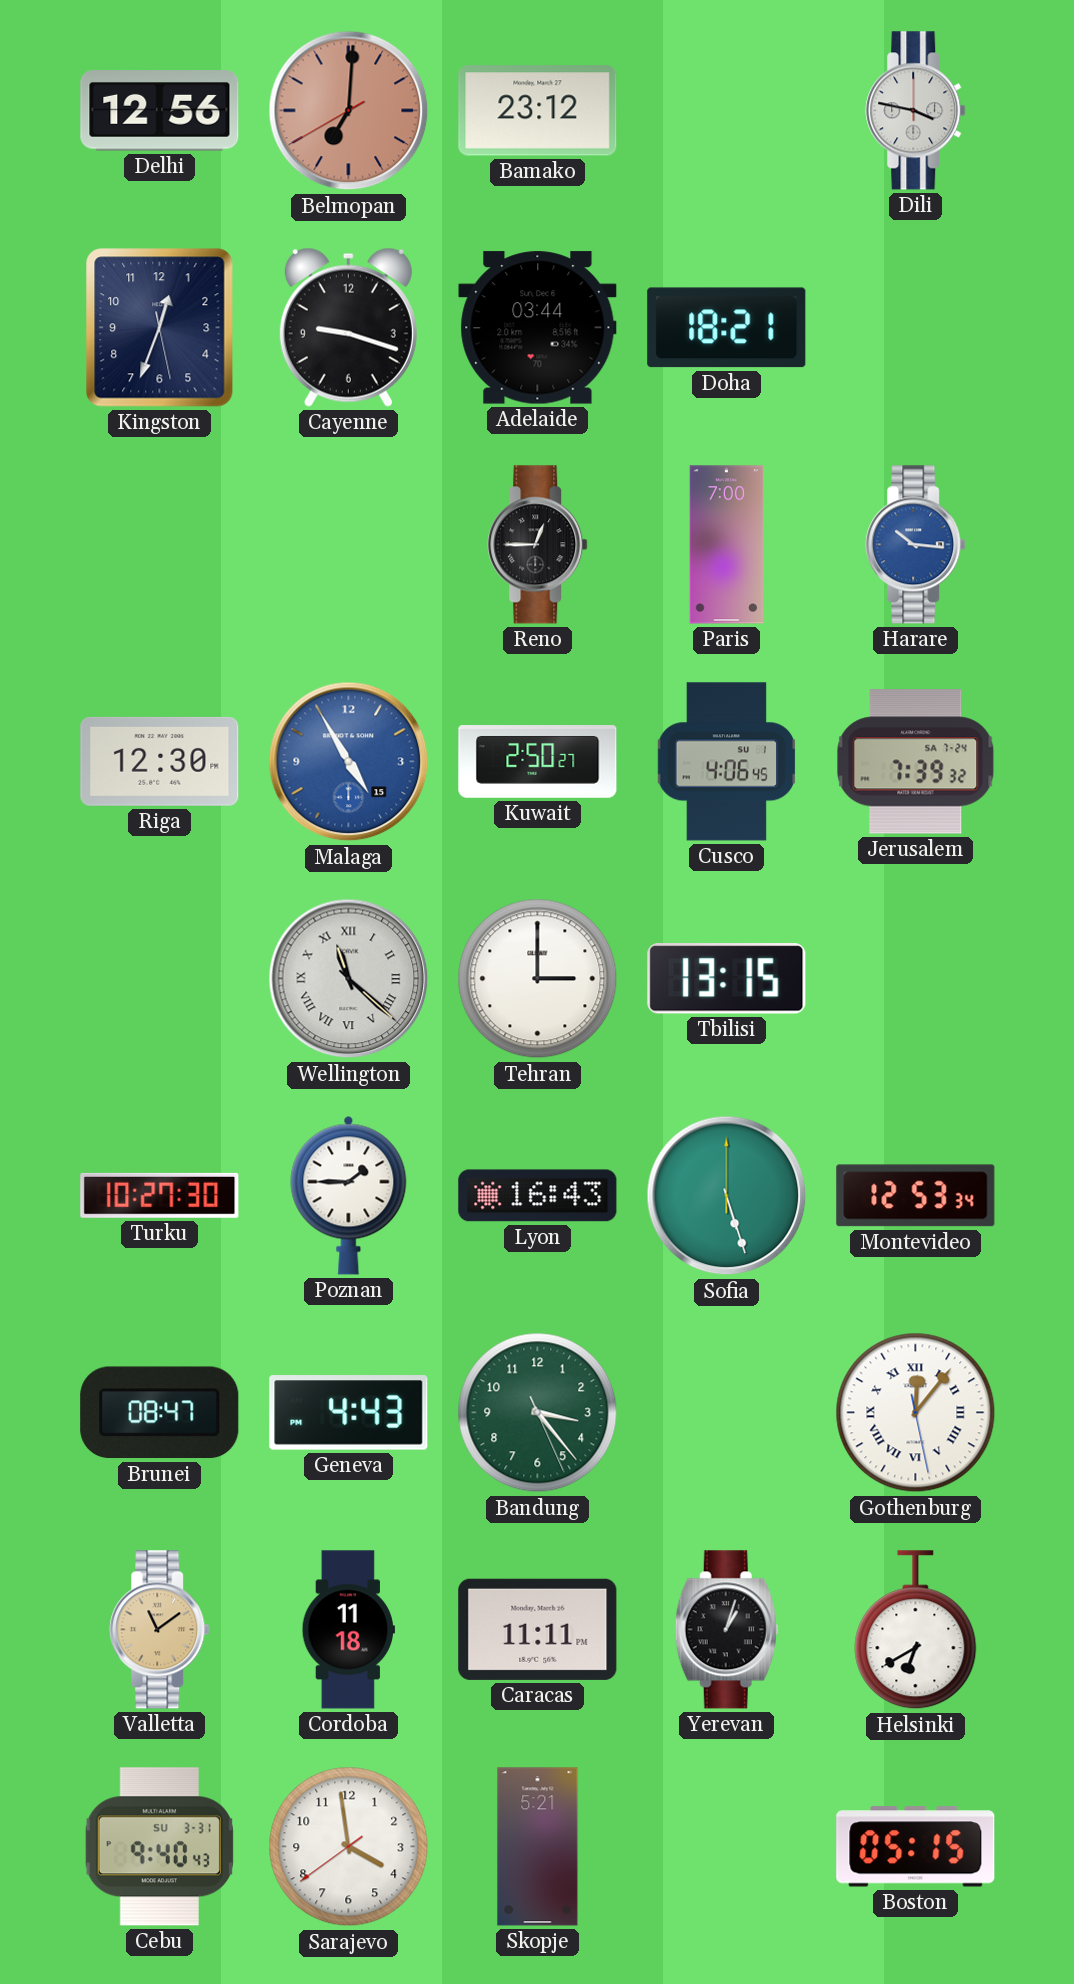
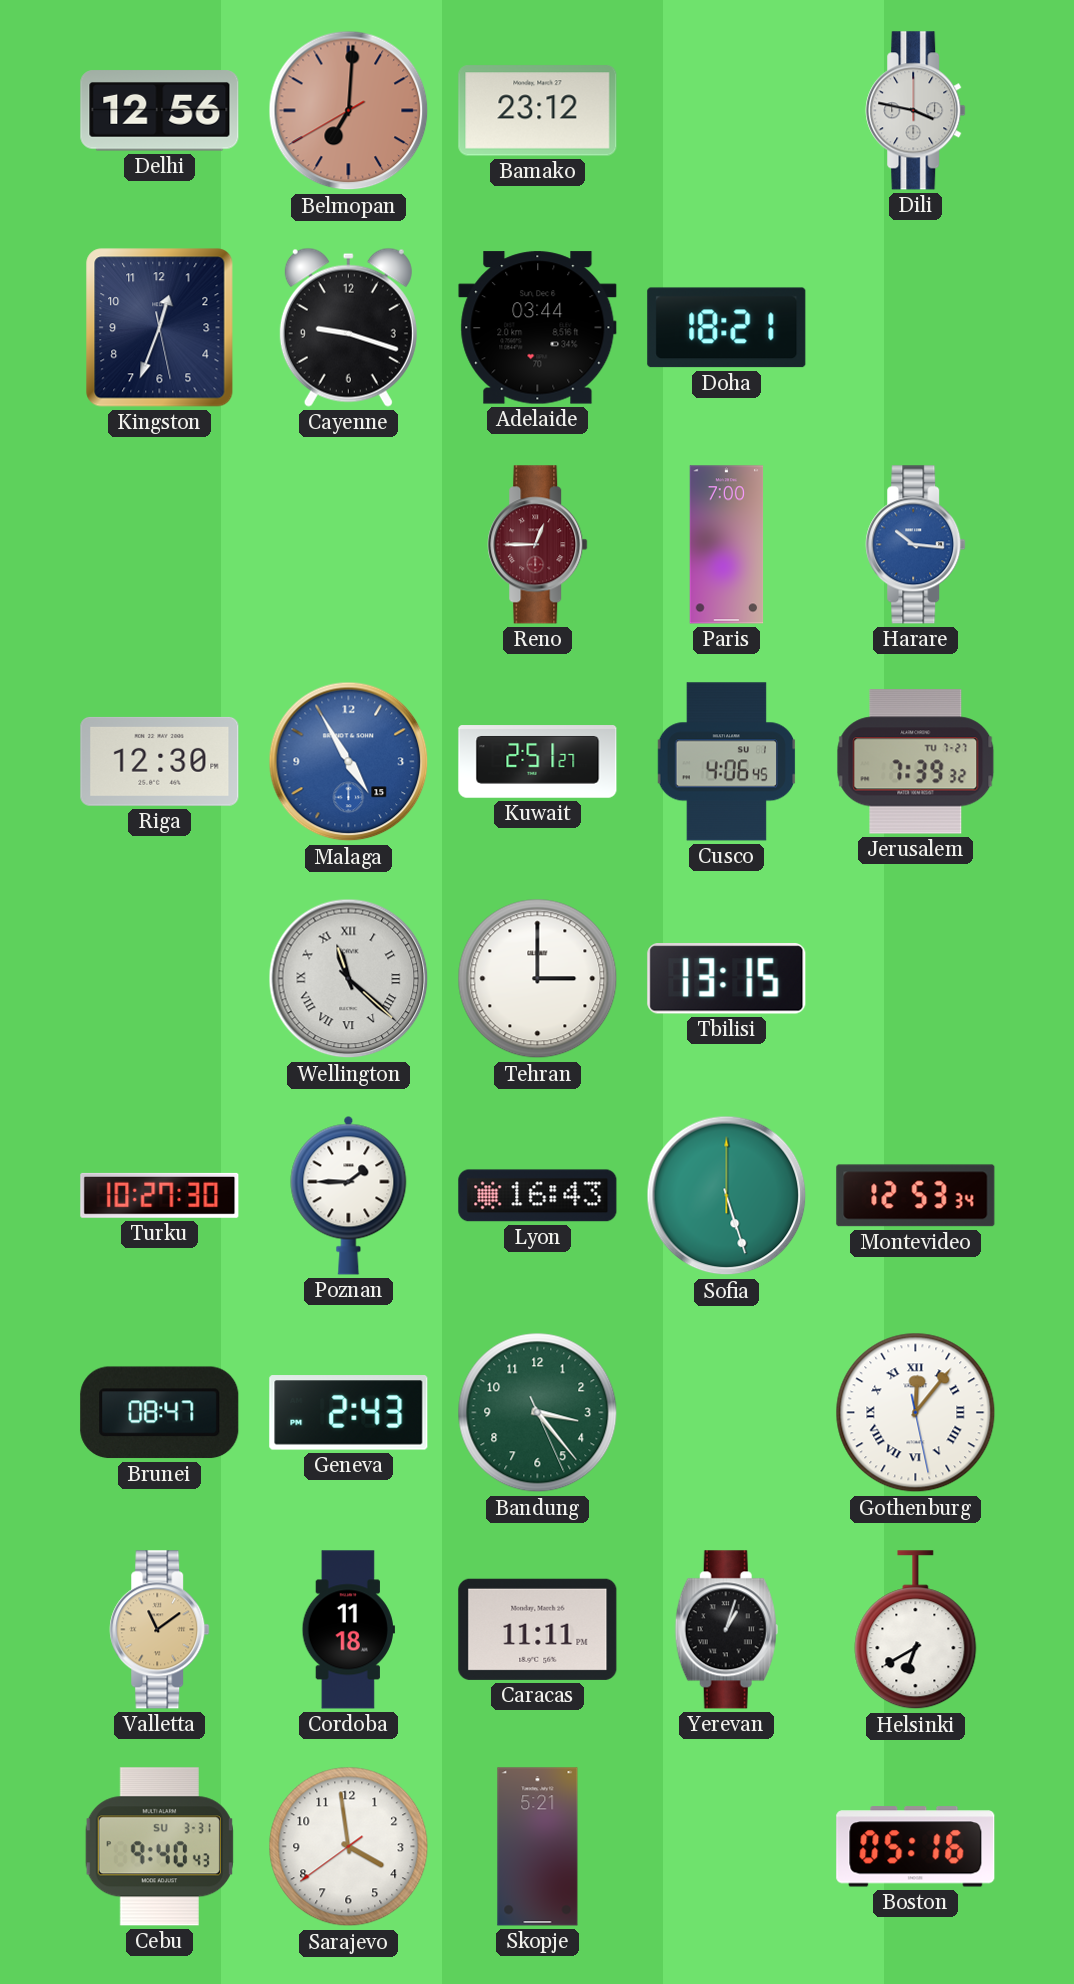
Reno dial: black -> burgundy
Kuwait: 2:50 -> 2:51
Jerusalem date: SA 7-24 -> TU 7-27
Geneva: 4:43 -> 2:43
Boston: 05:15 -> 05:16
